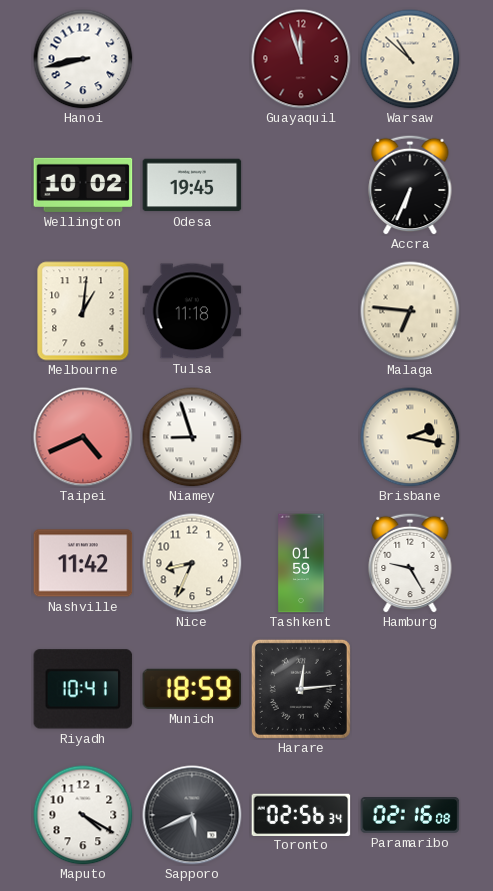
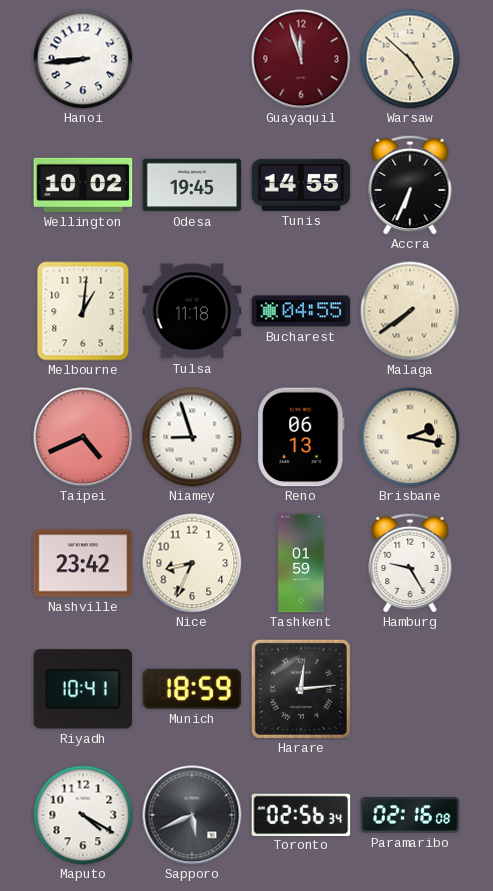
Hanoi: 8:43 -> 8:44
Warsaw: 10:52 -> 4:52
Tunis: none -> 14:55
Bucharest: none -> 04:55
Malaga: 6:46 -> 7:39
Reno: none -> 06:13
Nashville: 11:42 -> 23:42
